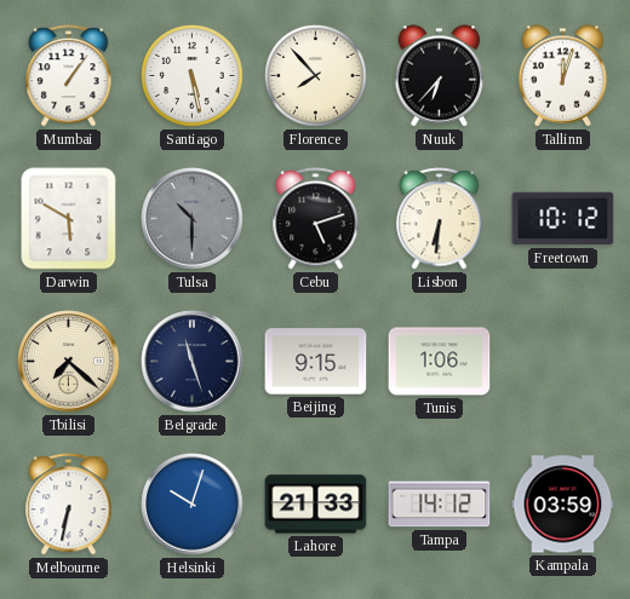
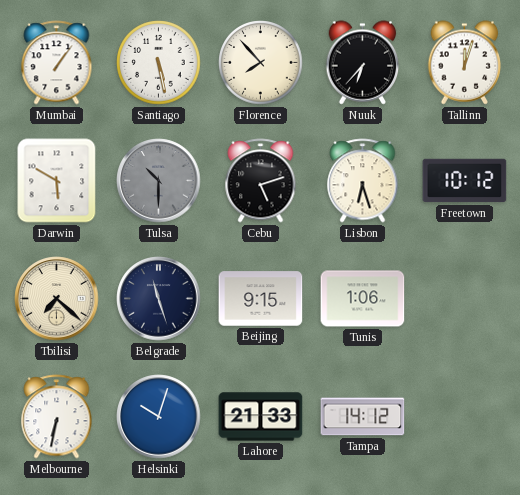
Lisbon: 6:31 -> 6:27
Kampala: 03:59 -> none
